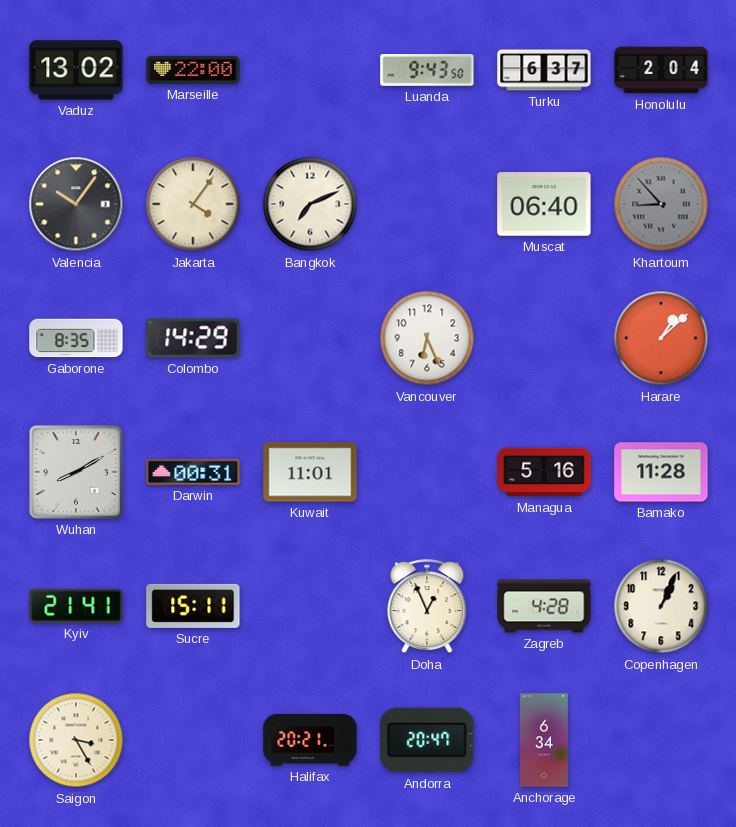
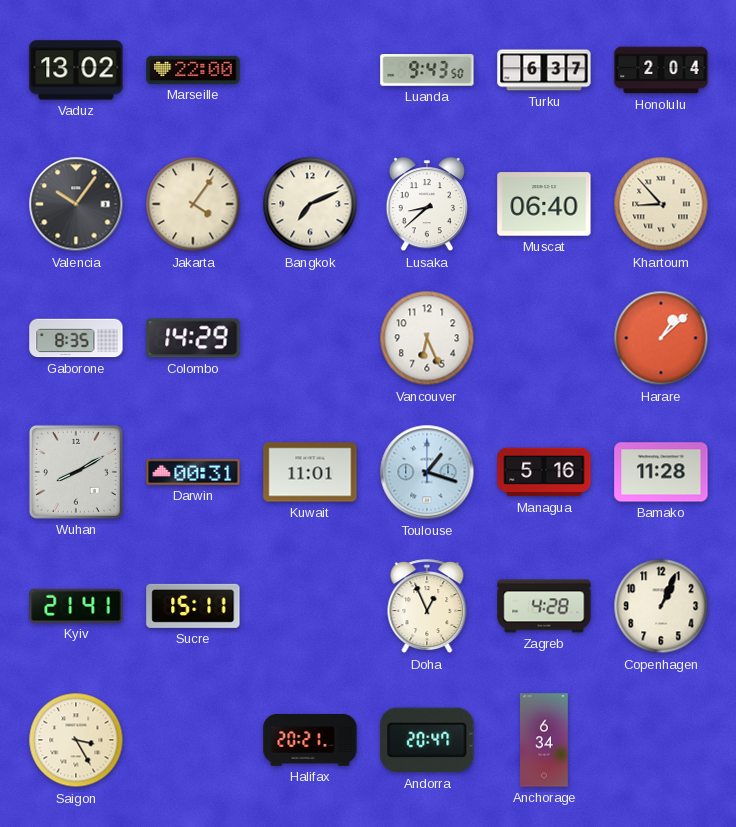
Lusaka: none -> 8:38
Khartoum dial: grey -> cream
Toulouse: none -> 1:18
